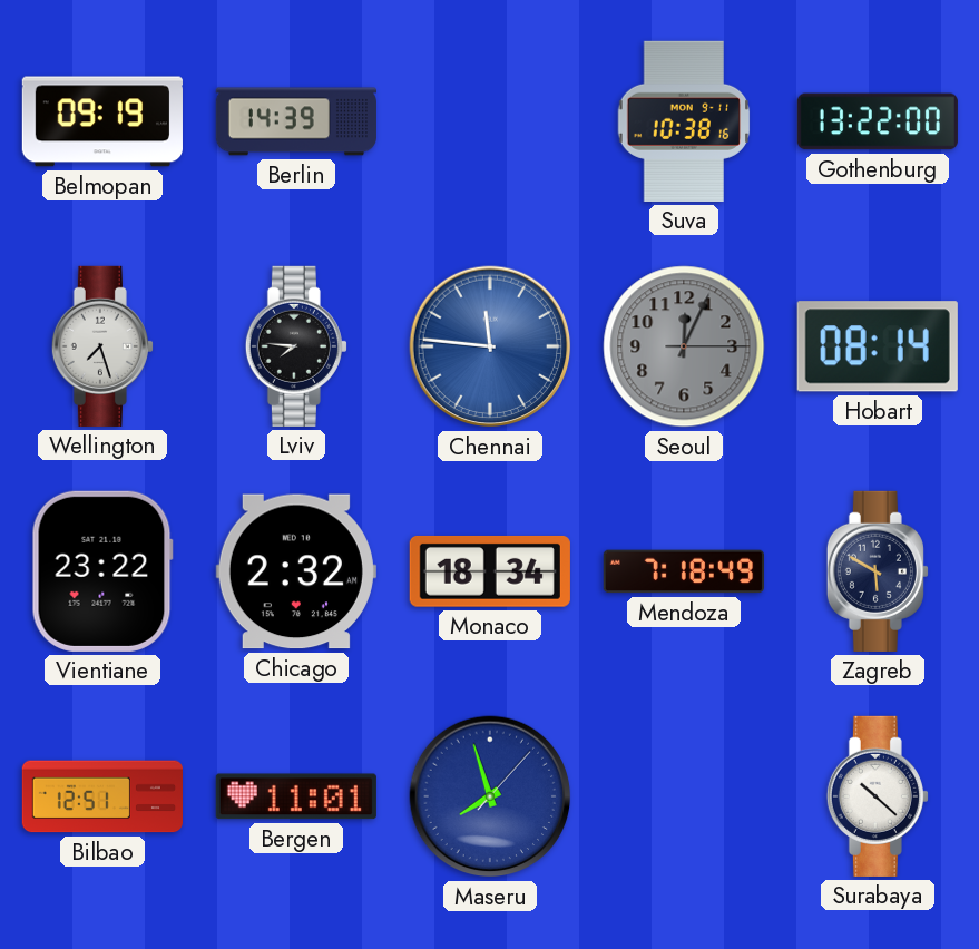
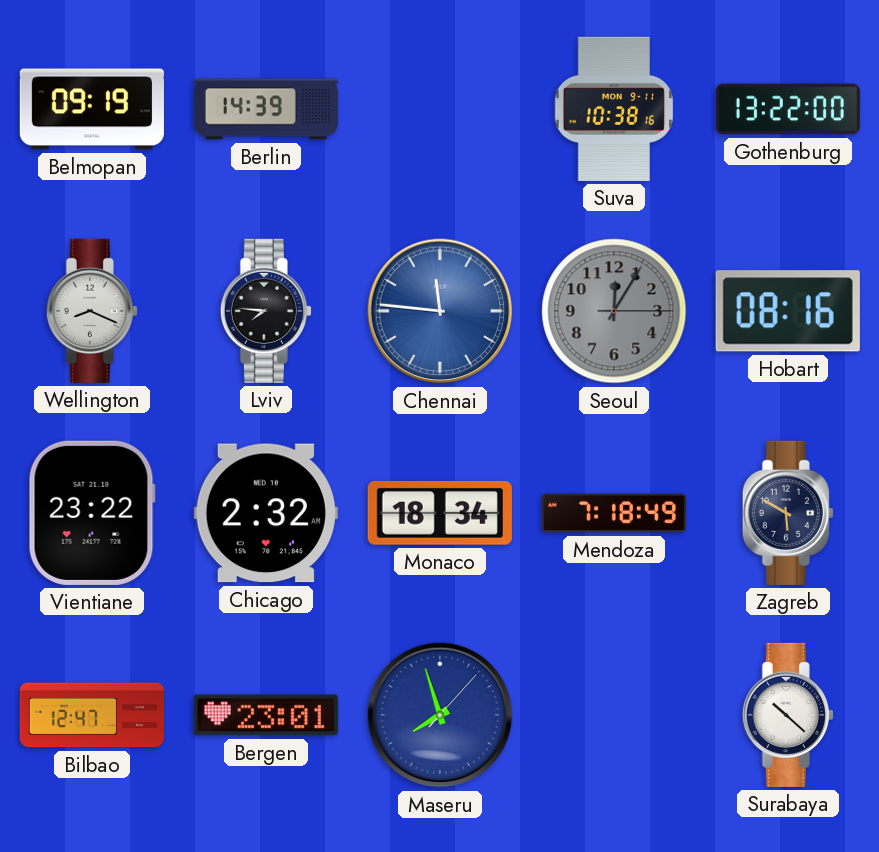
Wellington: 7:27 -> 8:19
Seoul: 12:04 -> 12:05
Hobart: 08:14 -> 08:16
Bilbao: 12:51 -> 12:47
Bergen: 11:01 -> 23:01
